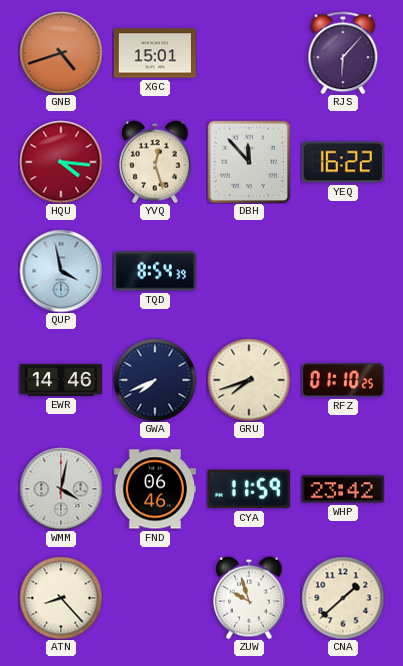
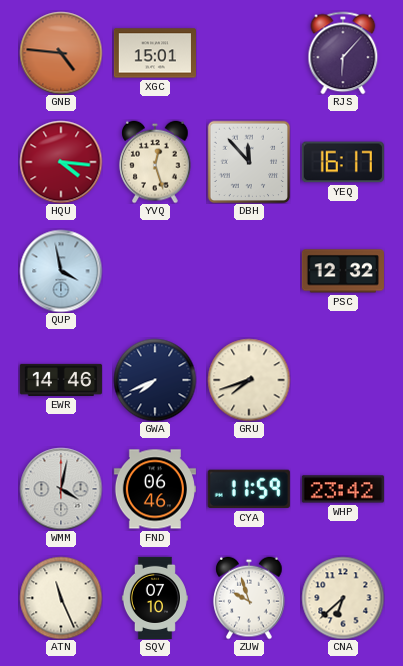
GNB: 4:42 -> 4:46
YEQ: 16:22 -> 16:17
TQD: 8:54 -> none
PSC: none -> 12:32
RFZ: 01:10 -> none
ATN: 8:23 -> 11:26
SQV: none -> 07:10
CNA: 1:38 -> 6:38
